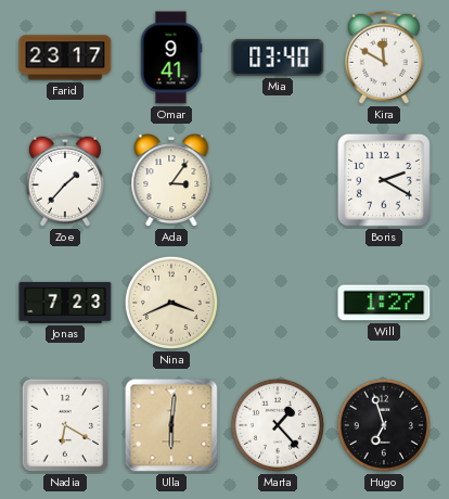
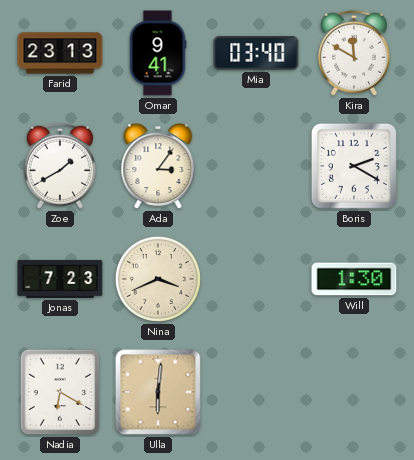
Farid: 23:17 -> 23:13
Zoe: 1:37 -> 1:40
Will: 1:27 -> 1:30
Marta: 1:23 -> none
Hugo: 6:57 -> none
